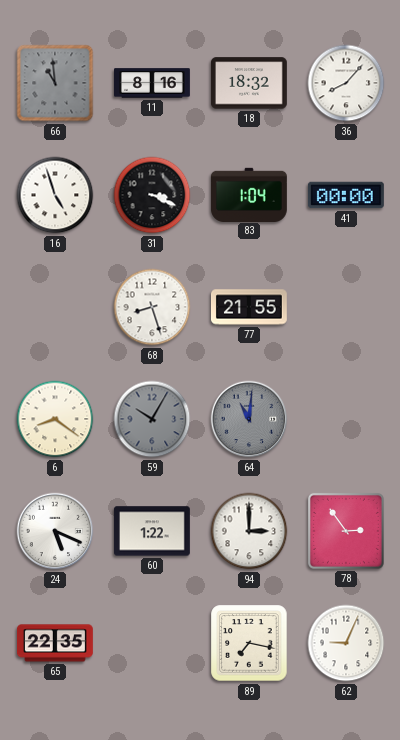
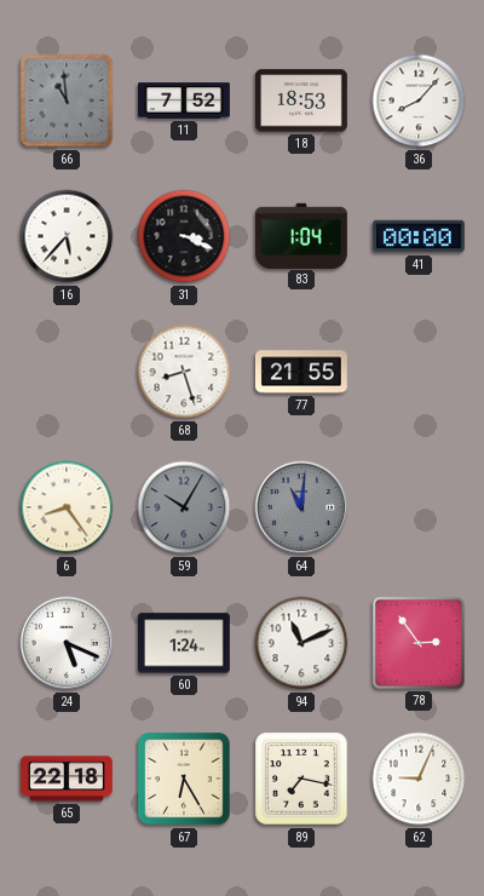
11: 8:16 -> 7:52
18: 18:32 -> 18:53
16: 4:57 -> 5:37
6: 8:21 -> 8:24
60: 1:22 -> 1:24
94: 3:00 -> 11:11
65: 22:35 -> 22:18
67: none -> 6:25
